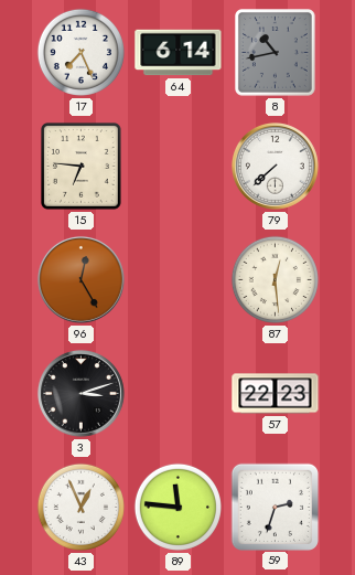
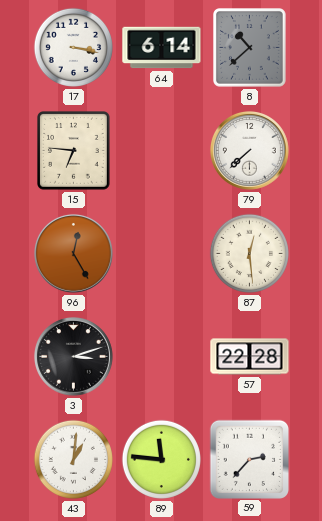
17: 7:26 -> 3:17
8: 10:43 -> 10:38
57: 22:23 -> 22:28
43: 12:56 -> 1:01
59: 2:33 -> 2:37
